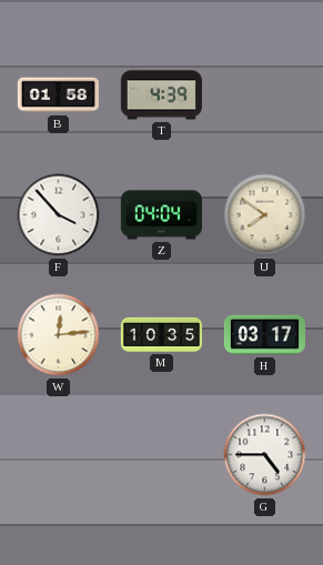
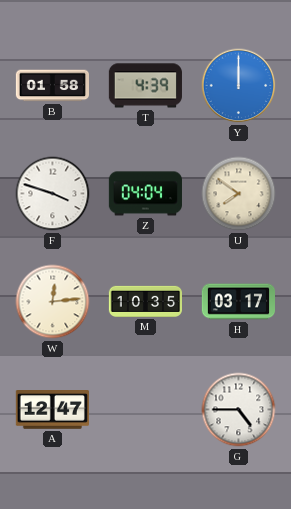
Y: none -> 12:00
F: 3:53 -> 3:48
A: none -> 12:47
